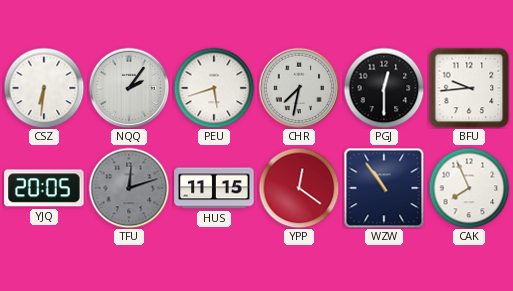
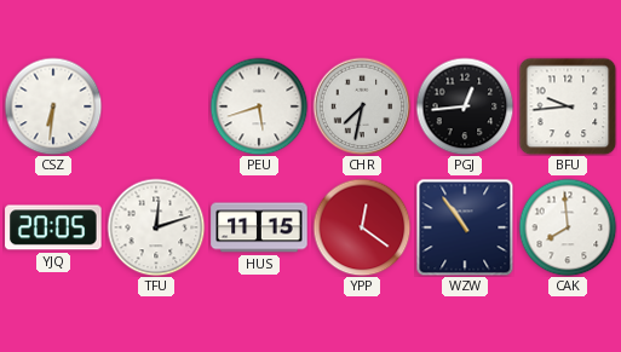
NQQ: 2:06 -> none
PGJ: 12:30 -> 12:44
TFU dial: grey -> white
CAK: 7:56 -> 7:59
